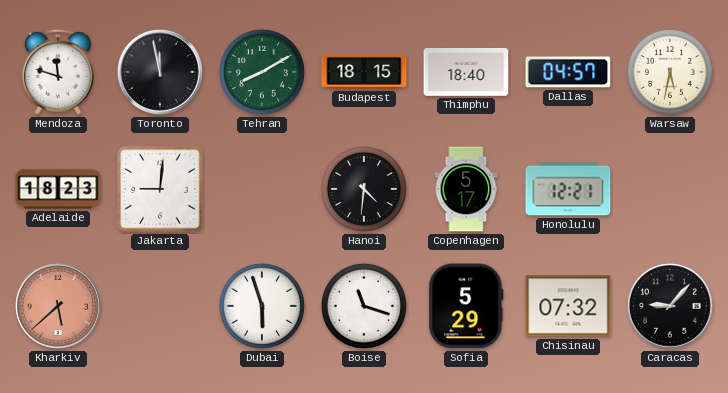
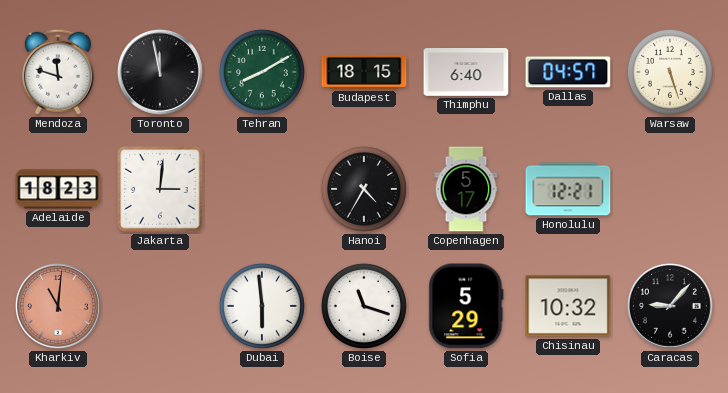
Thimphu: 18:40 -> 6:40
Warsaw: 5:32 -> 5:27
Jakarta: 9:01 -> 3:01
Hanoi: 4:31 -> 4:35
Kharkiv: 5:38 -> 11:01
Dubai: 5:57 -> 5:59
Chisinau: 07:32 -> 10:32
